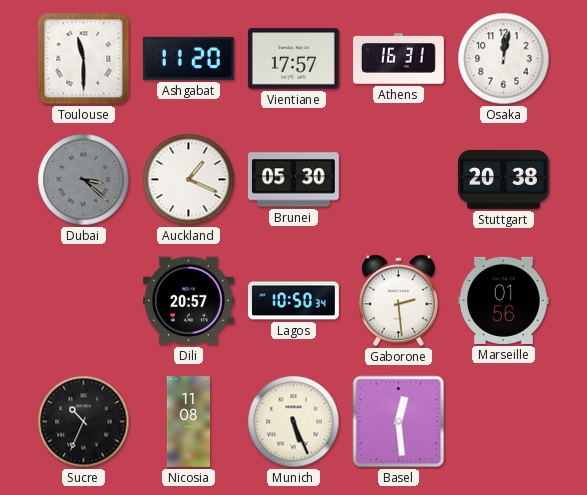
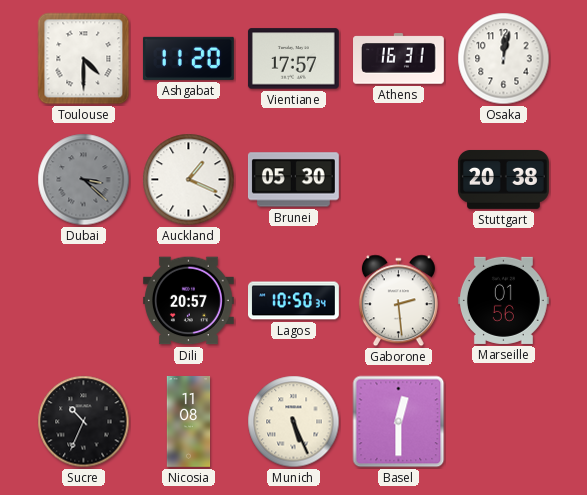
Toulouse: 11:30 -> 4:30
Basel: 12:29 -> 12:30
